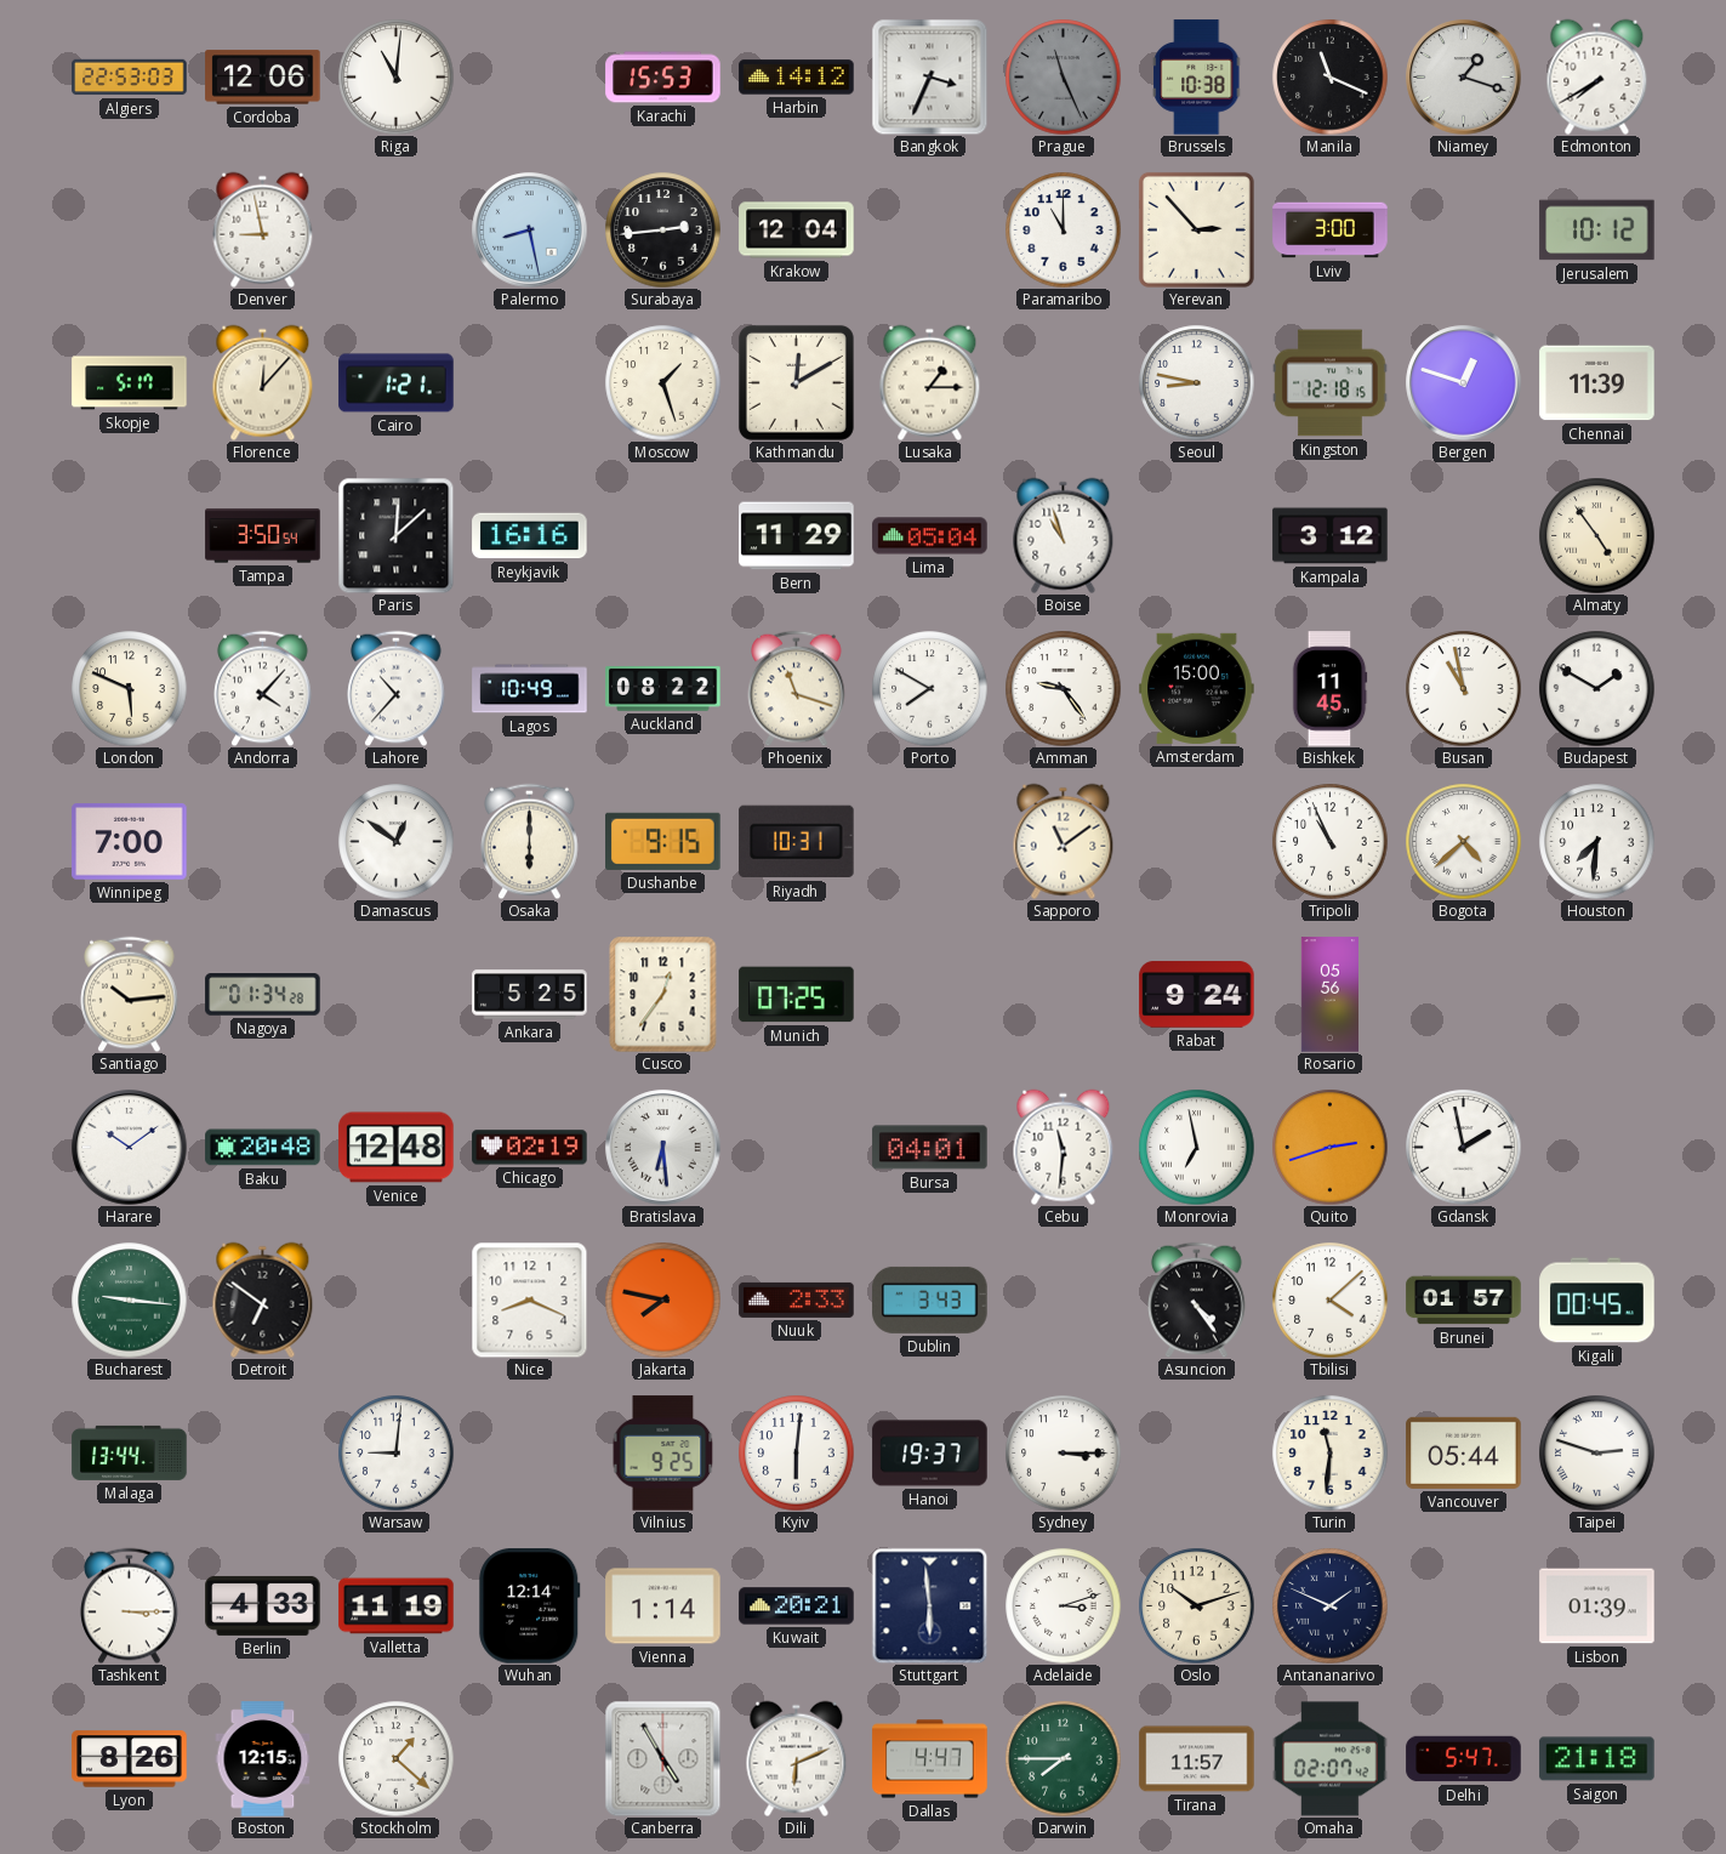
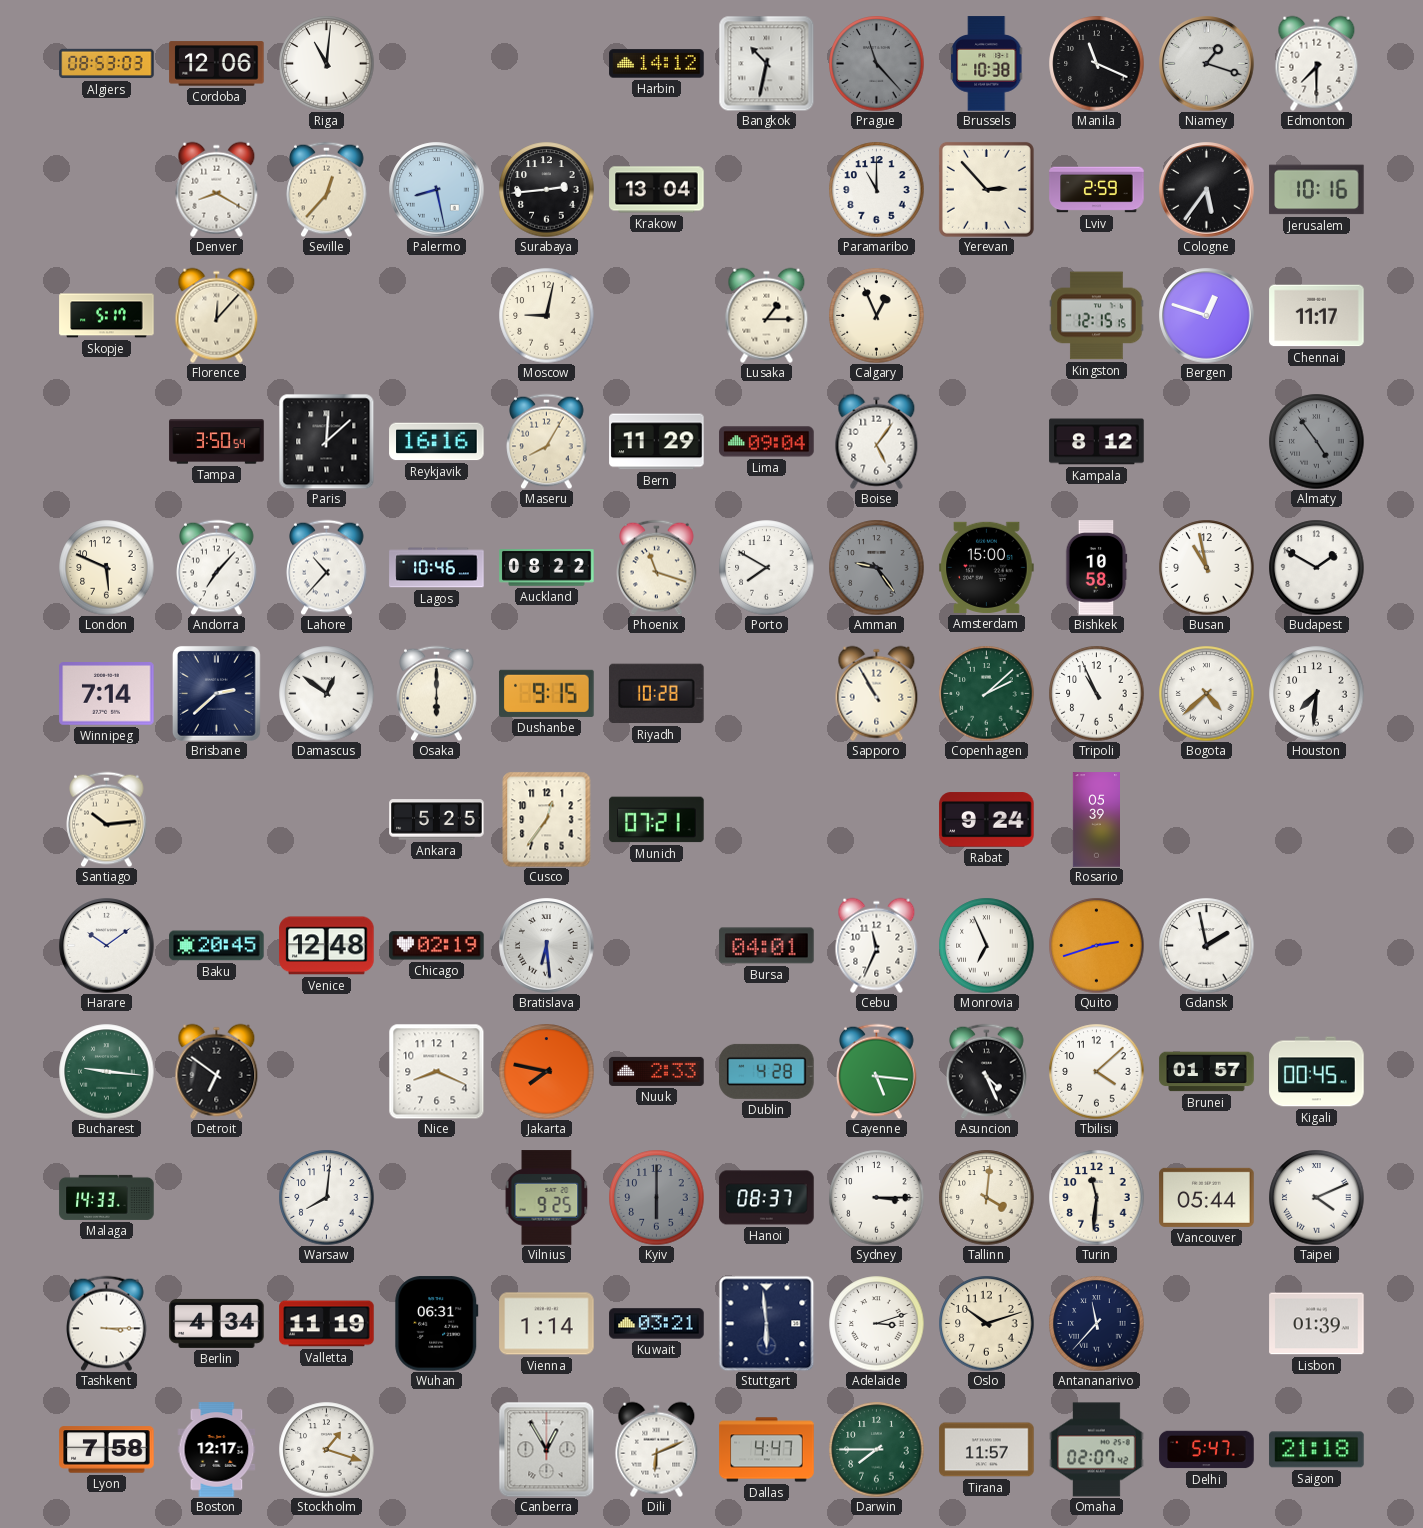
Algiers: 22:53 -> 08:53
Karachi: 15:53 -> none
Bangkok: 3:34 -> 10:32
Prague: 11:26 -> 11:23
Edmonton: 7:40 -> 7:30
Denver: 8:58 -> 8:20
Seville: none -> 12:37
Krakow: 12:04 -> 13:04
Lviv: 3:00 -> 2:59
Cologne: none -> 5:36
Jerusalem: 10:12 -> 10:16
Cairo: 1:21 -> none
Moscow: 1:27 -> 9:02
Kathmandu: 12:10 -> none
Calgary: none -> 12:56
Seoul: 8:47 -> none
Kingston: 12:18 -> 12:15
Chennai: 11:39 -> 11:17
Maseru: none -> 8:05
Lima: 05:04 -> 09:04
Boise: 10:57 -> 5:06
Kampala: 3:12 -> 8:12
Almaty dial: cream -> grey
Andorra: 4:07 -> 7:07
Lagos: 10:49 -> 10:46
Amman dial: white -> grey
Bishkek: 11:45 -> 10:58
Winnipeg: 7:00 -> 7:14
Brisbane: none -> 2:38
Riyadh: 10:31 -> 10:28
Sapporo: 11:09 -> 10:55
Copenhagen: none -> 2:08
Nagoya: 01:34 -> none
Munich: 07:25 -> 07:21
Rosario: 05:56 -> 05:39
Baku: 20:48 -> 20:45
Cebu: 11:31 -> 11:34
Monrovia: 6:58 -> 6:56
Dublin: 3:43 -> 4:28
Cayenne: none -> 5:16
Asuncion: 4:24 -> 4:26
Malaga: 13:44 -> 14:33
Warsaw: 9:01 -> 8:01
Kyiv: 6:01 -> 6:00
Kyiv dial: white -> grey
Hanoi: 19:37 -> 08:37
Tallinn: none -> 4:01
Taipei: 2:48 -> 4:11
Berlin: 4:33 -> 4:34
Wuhan: 12:14 -> 06:31
Kuwait: 20:21 -> 03:21
Antananarivo: 1:49 -> 11:37
Lyon: 8:26 -> 7:58
Boston: 12:15 -> 12:17
Stockholm: 1:22 -> 1:18
Canberra: 4:55 -> 12:55
